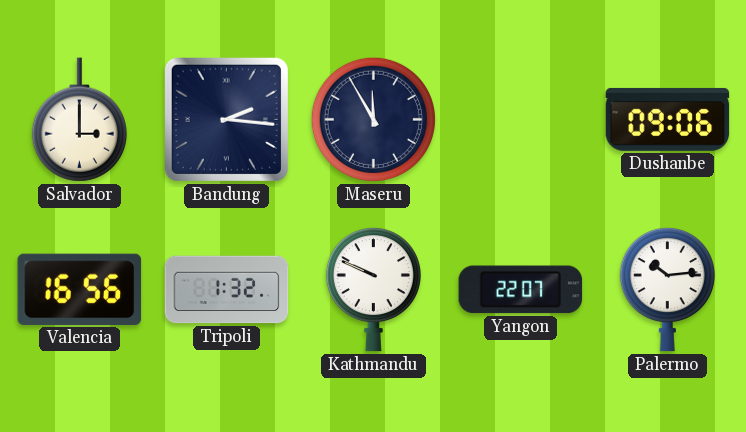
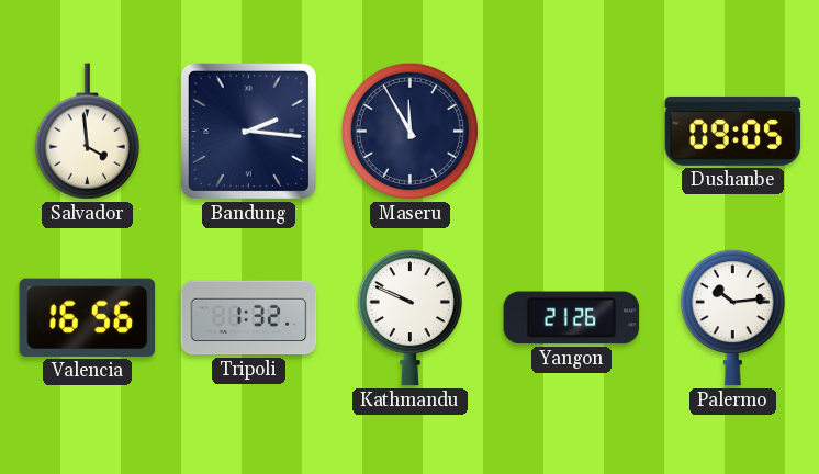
Salvador: 3:00 -> 3:59
Dushanbe: 09:06 -> 09:05
Yangon: 22:07 -> 21:26
